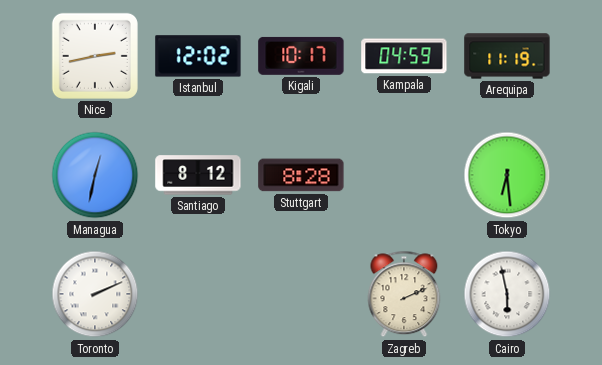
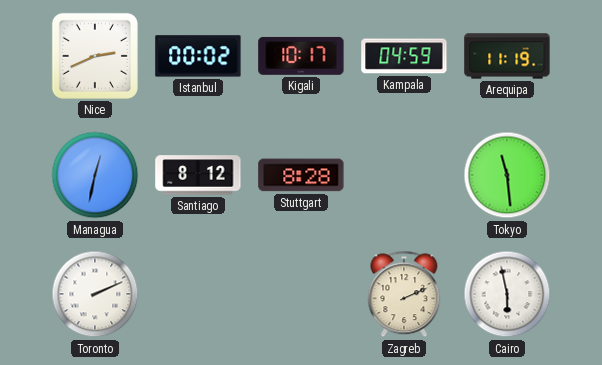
Nice: 2:43 -> 2:41
Istanbul: 12:02 -> 00:02
Tokyo: 6:29 -> 11:29
